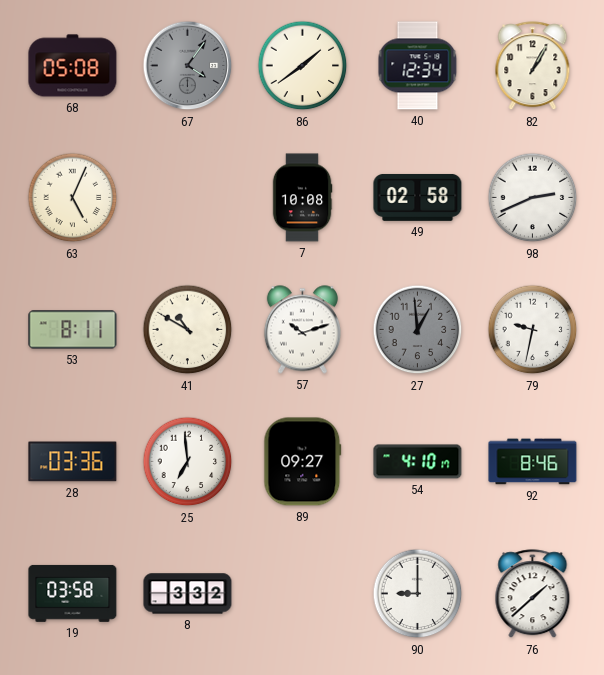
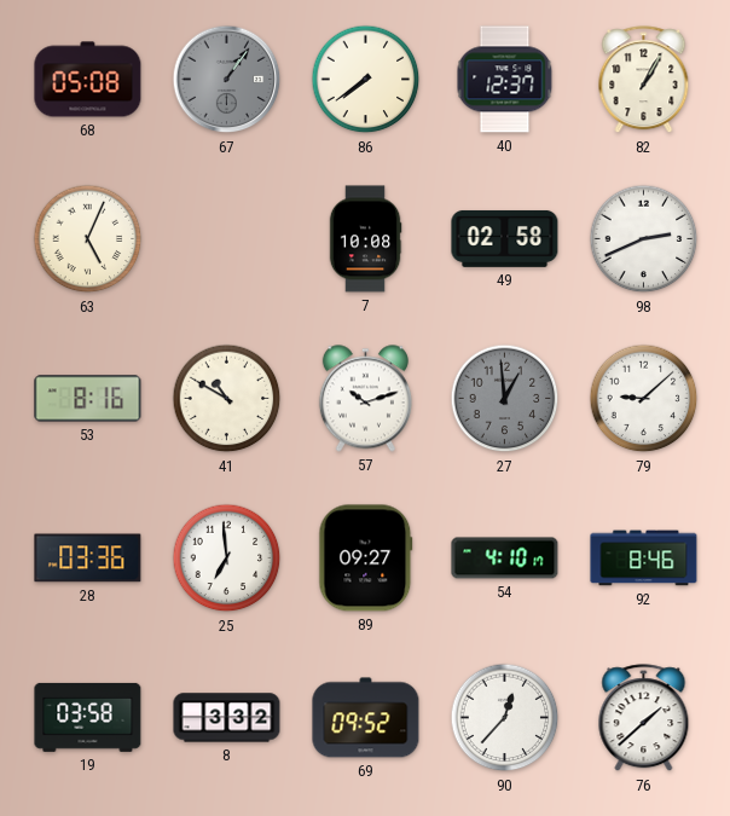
67: 4:06 -> 1:06
86: 1:39 -> 7:39
40: 12:34 -> 12:37
53: 8:11 -> 8:16
79: 9:32 -> 9:08
69: none -> 09:52
90: 9:00 -> 12:37
